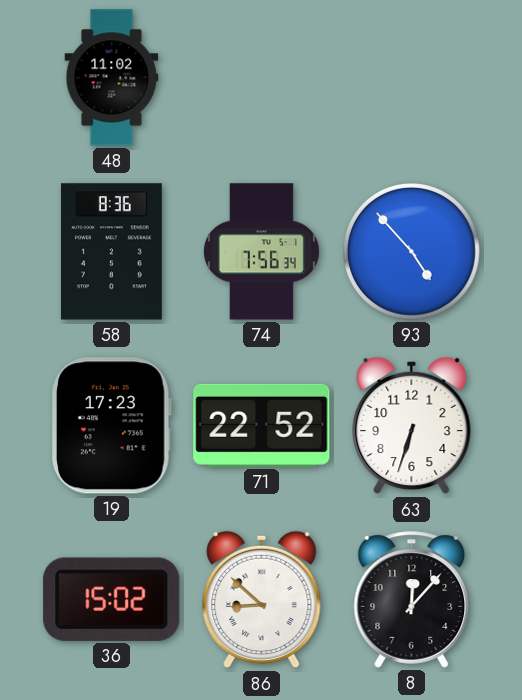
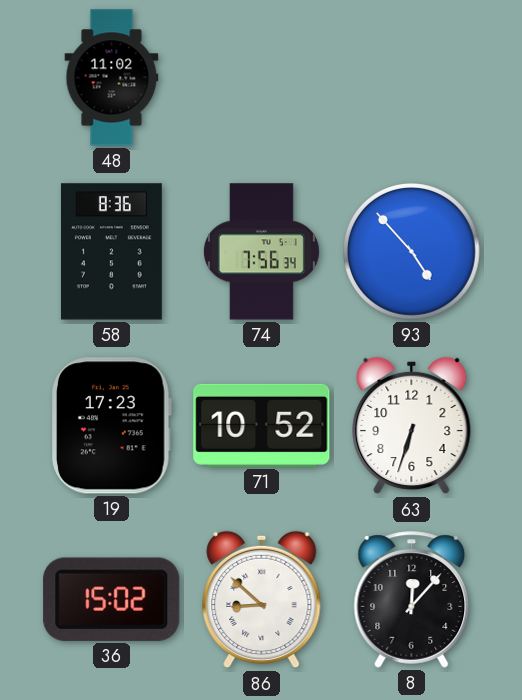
71: 22:52 -> 10:52
